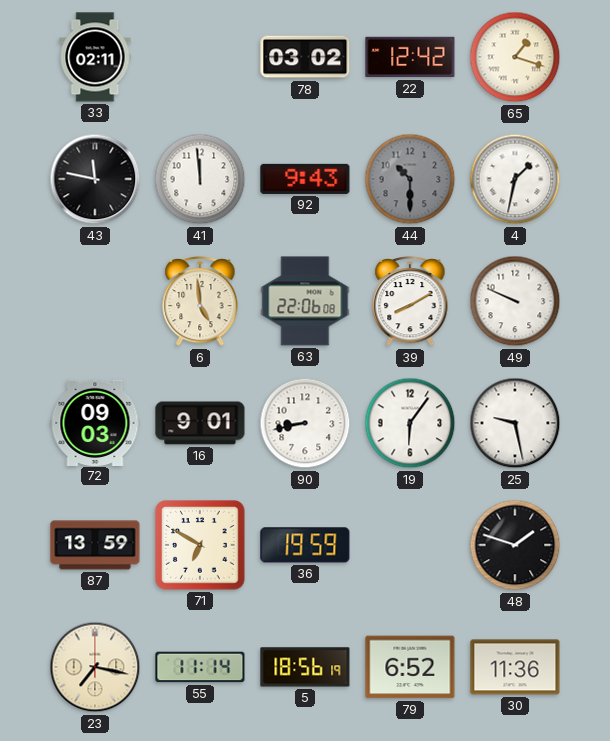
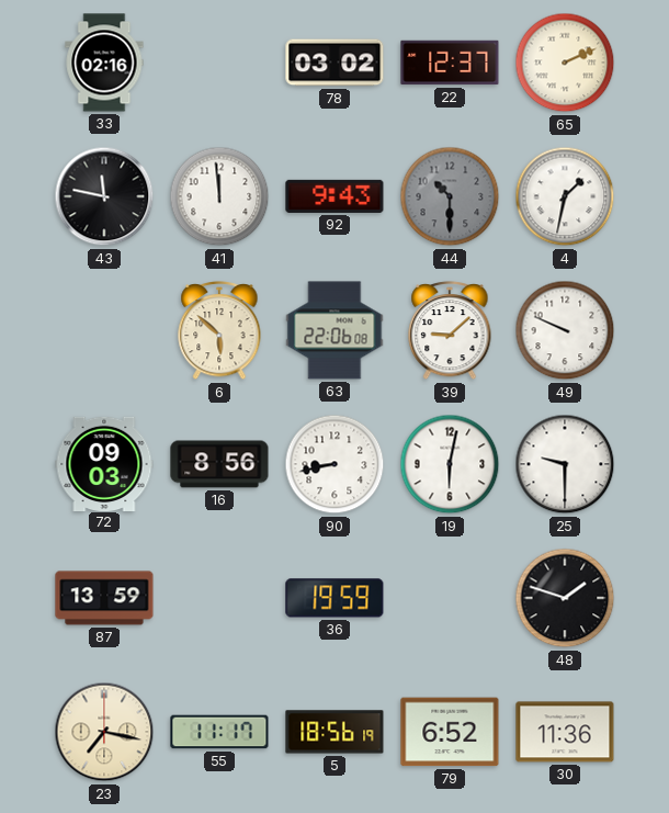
33: 02:11 -> 02:16
22: 12:42 -> 12:37
65: 1:18 -> 2:11
6: 4:59 -> 5:52
39: 8:10 -> 9:08
16: 9:01 -> 8:56
19: 6:06 -> 6:02
25: 9:28 -> 9:30
71: 6:50 -> none
55: 11:14 -> 11:17
